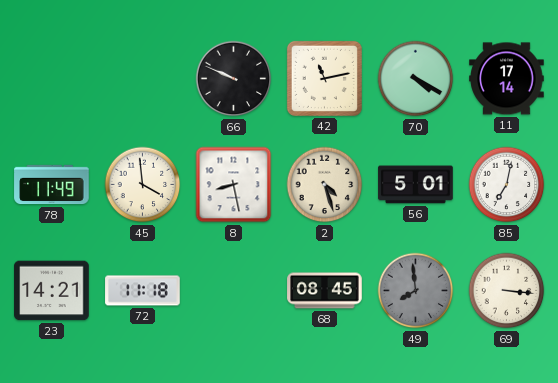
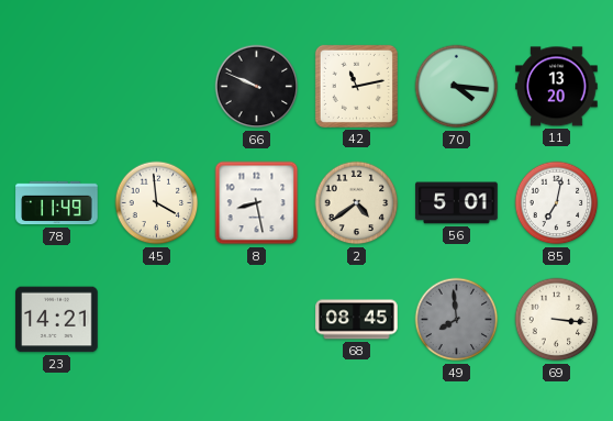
70: 4:20 -> 4:16
11: 17:14 -> 13:20
2: 4:27 -> 4:39
72: 11:18 -> none
